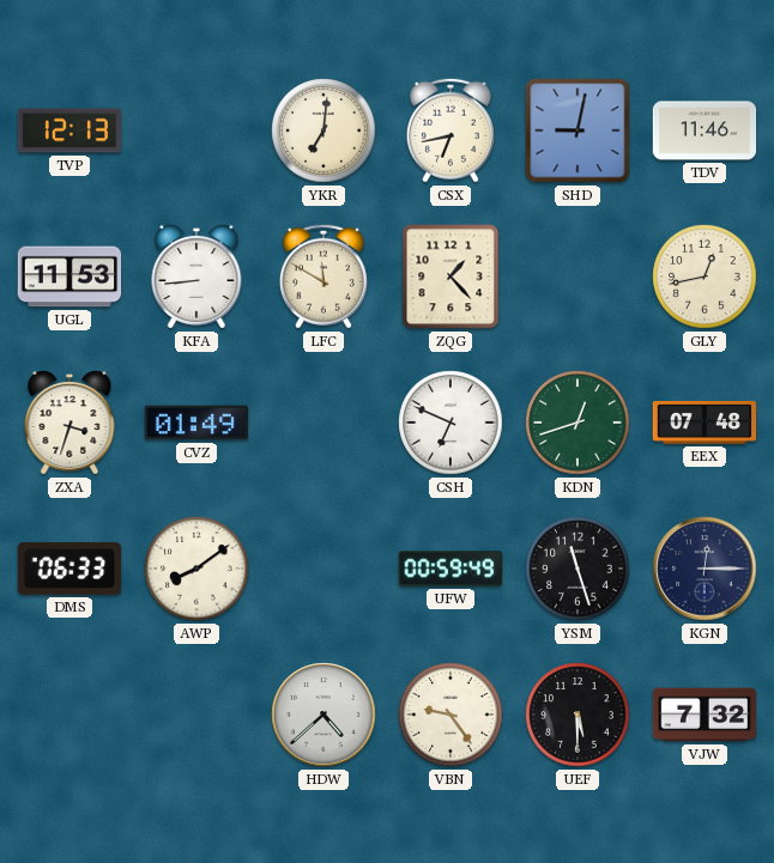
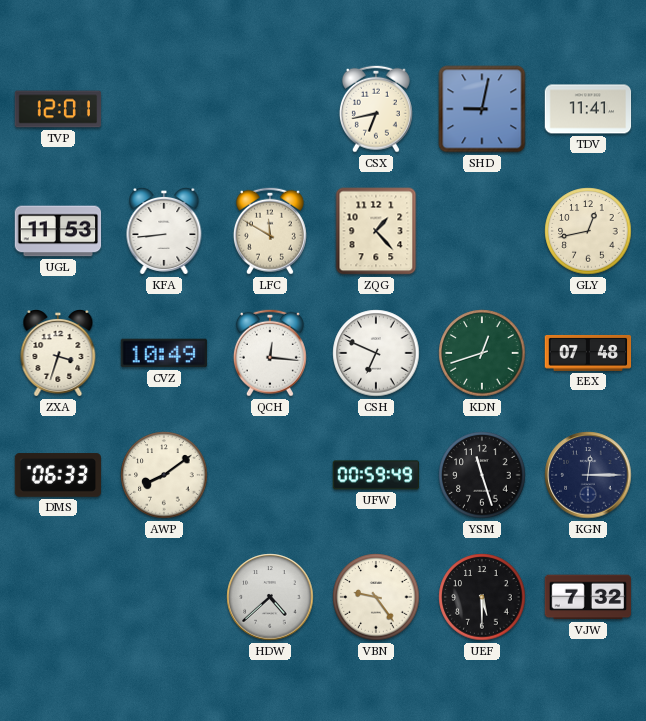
TVP: 12:13 -> 12:01
YKR: 7:01 -> none
TDV: 11:46 -> 11:41
CVZ: 01:49 -> 10:49
QCH: none -> 12:16
